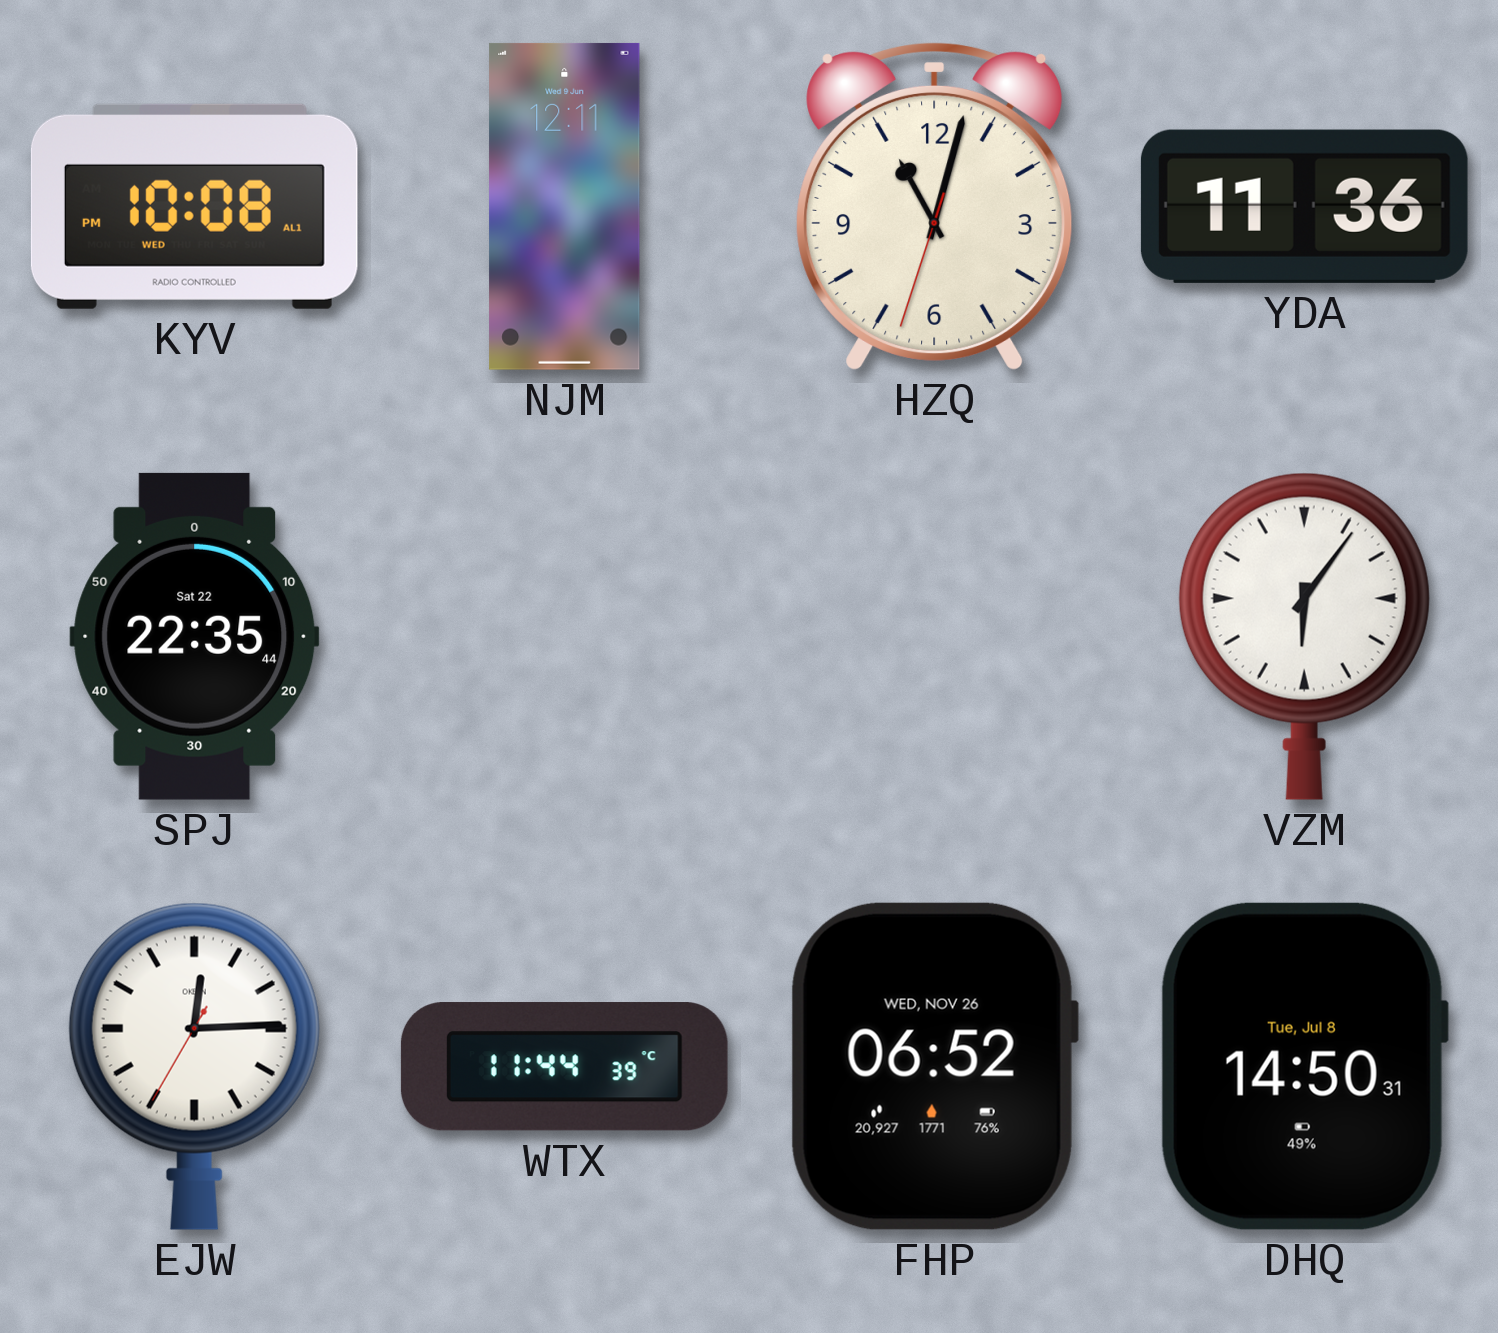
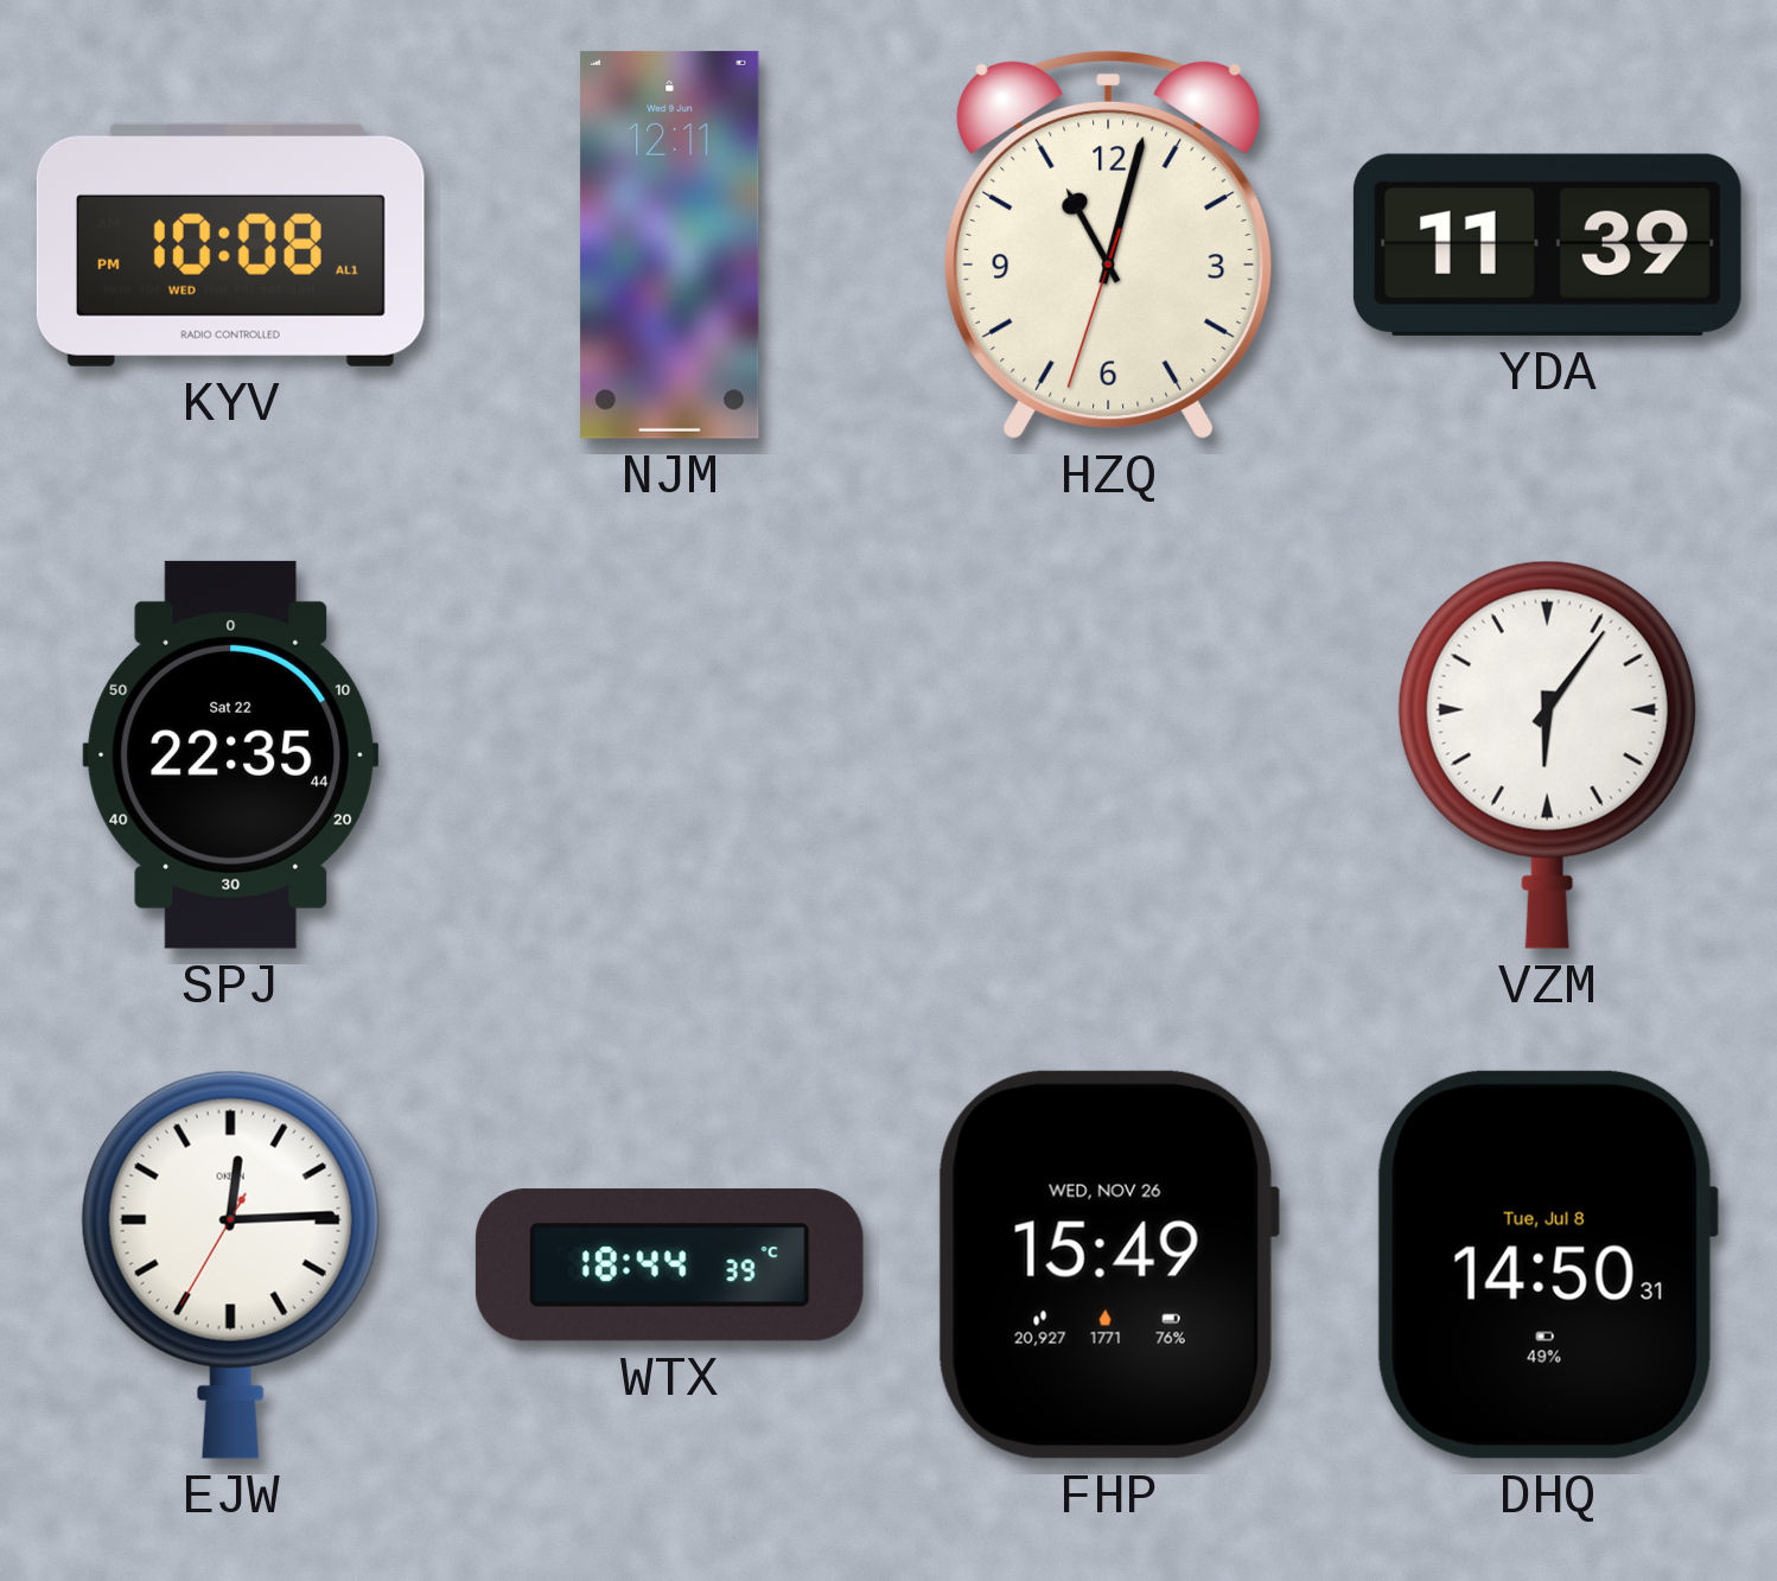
YDA: 11:36 -> 11:39
WTX: 11:44 -> 18:44
FHP: 06:52 -> 15:49
